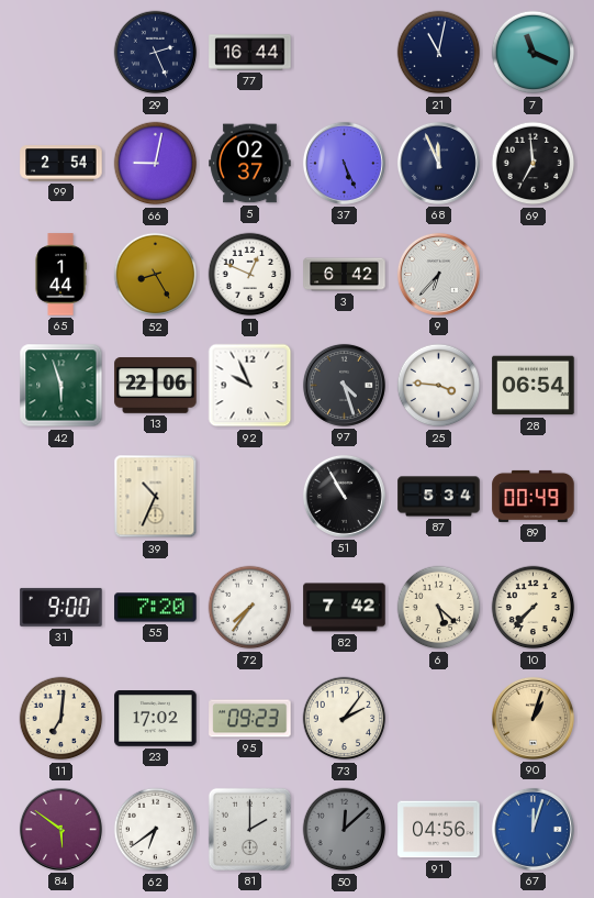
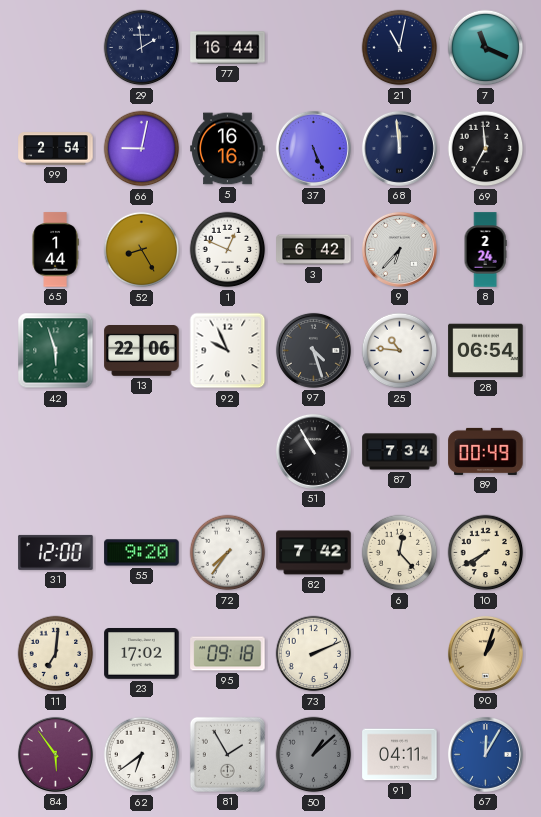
29: 2:26 -> 1:59
5: 02:37 -> 16:16
68: 11:56 -> 11:59
8: none -> 2:24
25: 3:46 -> 10:46
39: 10:34 -> none
87: 5:34 -> 7:34
31: 9:00 -> 12:00
55: 7:20 -> 9:20
6: 5:22 -> 12:23
10: 7:37 -> 7:40
95: 09:23 -> 09:18
73: 2:06 -> 2:11
84: 5:51 -> 5:54
81: 2:00 -> 1:55
50: 12:08 -> 1:08
91: 04:56 -> 04:11
67: 12:03 -> 12:05
